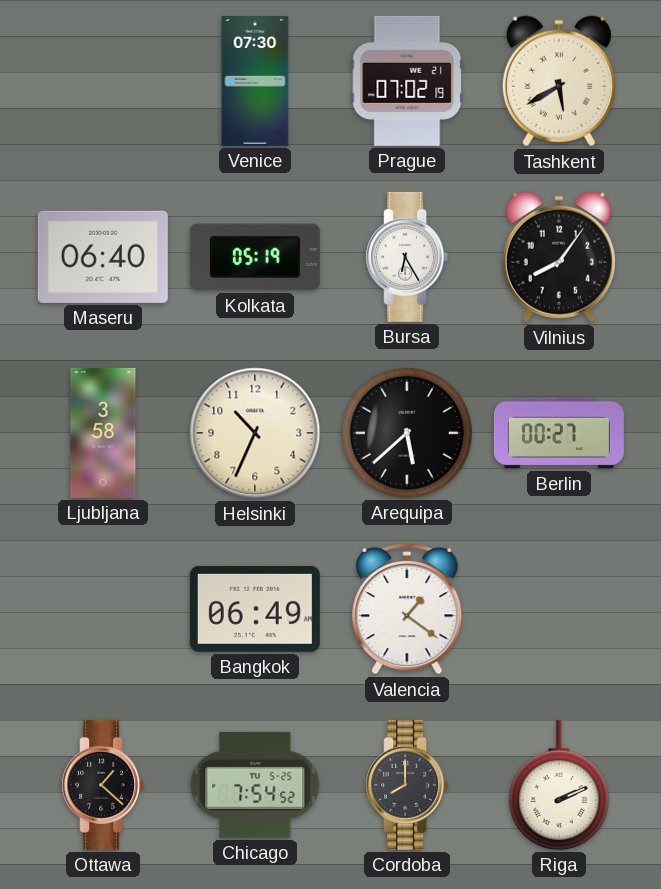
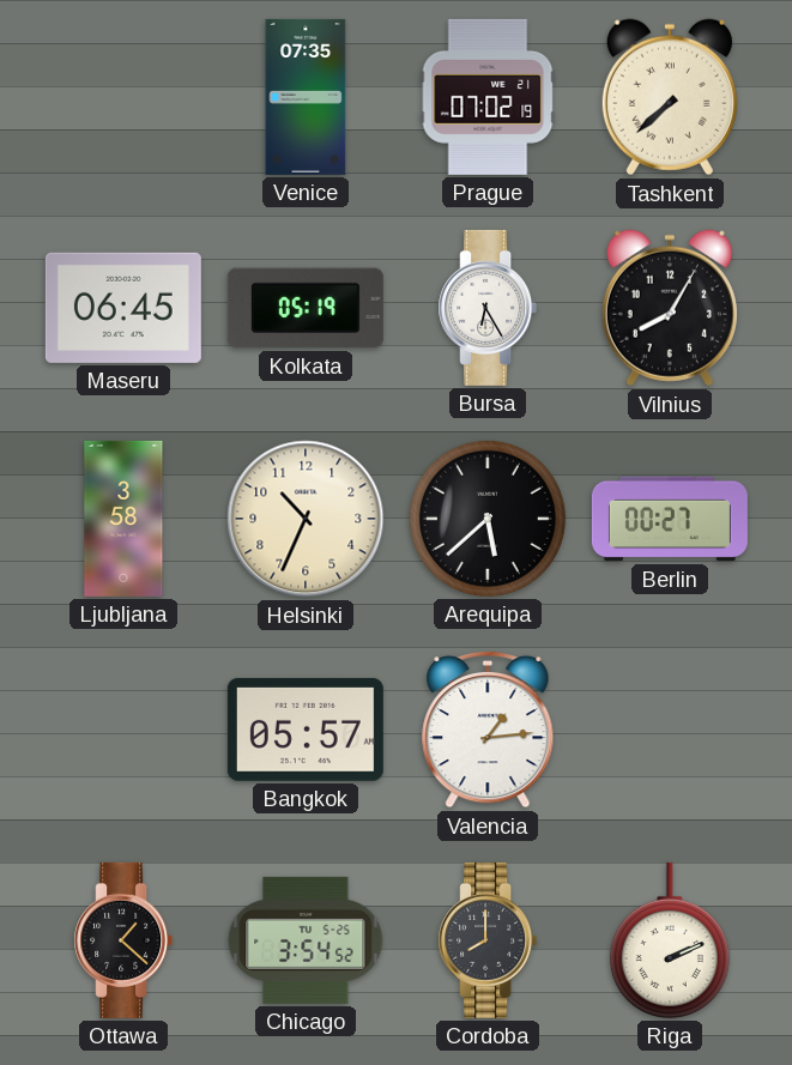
Venice: 07:30 -> 07:35
Tashkent: 5:40 -> 7:38
Maseru: 06:40 -> 06:45
Vilnius: 8:06 -> 8:05
Bangkok: 06:49 -> 05:57
Valencia: 1:21 -> 1:14
Chicago: 7:54 -> 3:54
